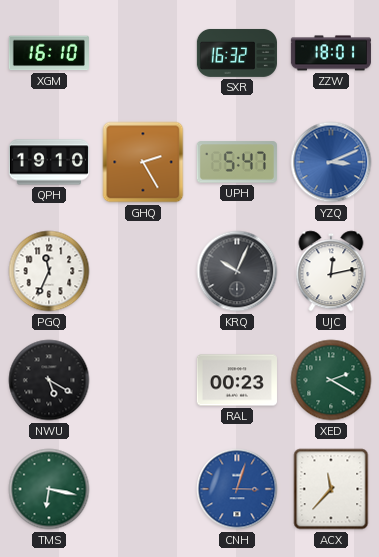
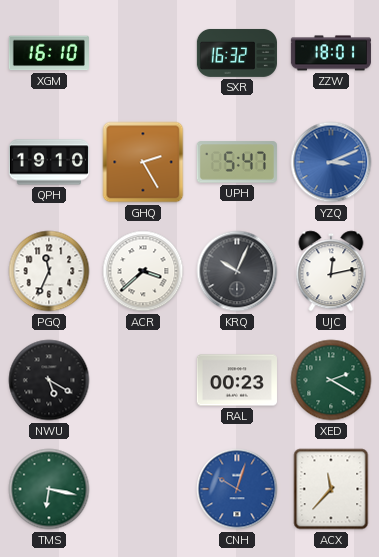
ACR: none -> 3:38
CNH: 3:03 -> 10:03
